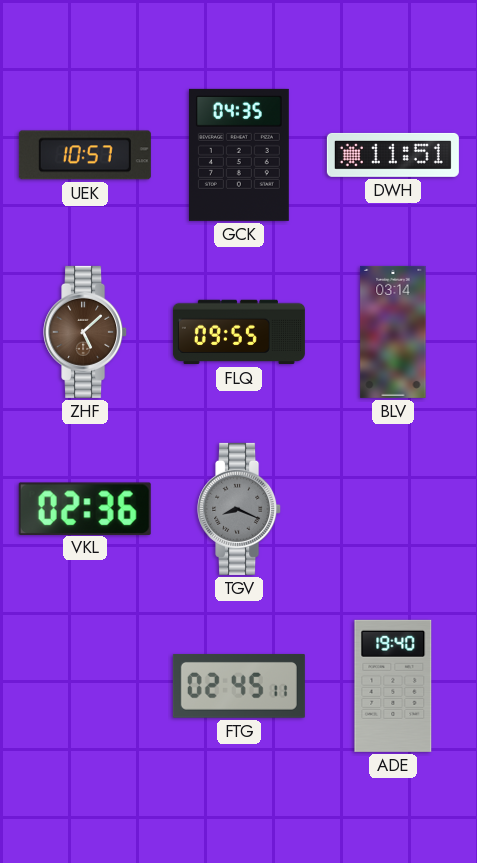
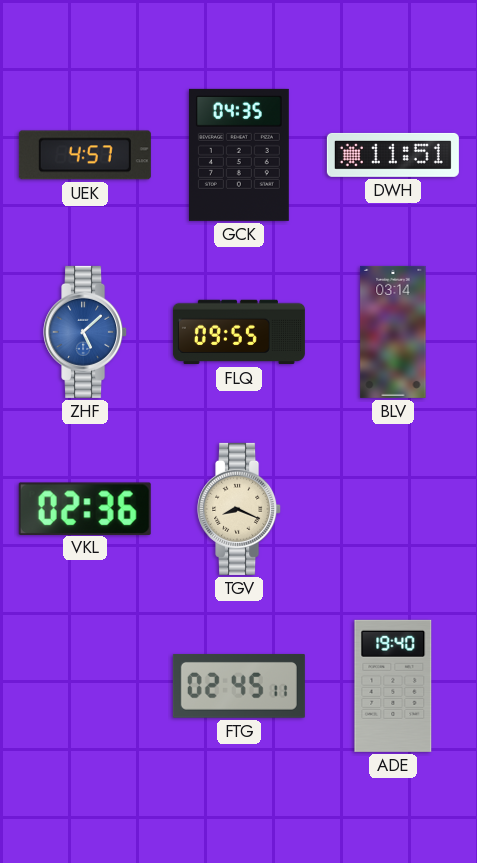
UEK: 10:57 -> 4:57
ZHF dial: brown -> blue
TGV dial: grey -> cream
